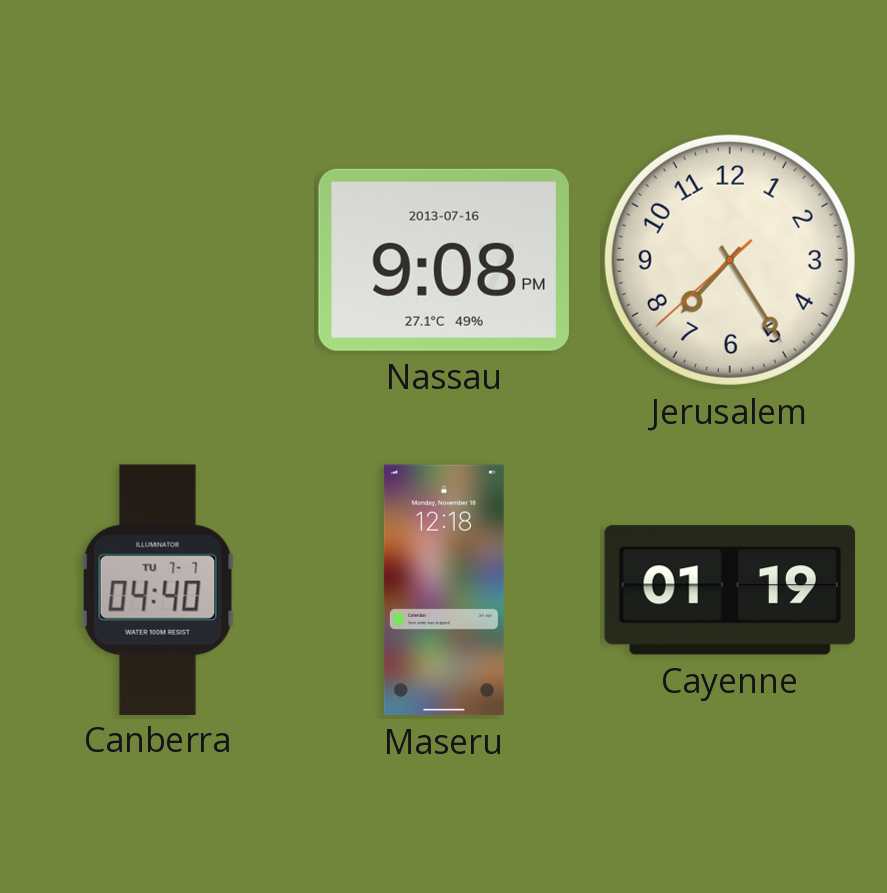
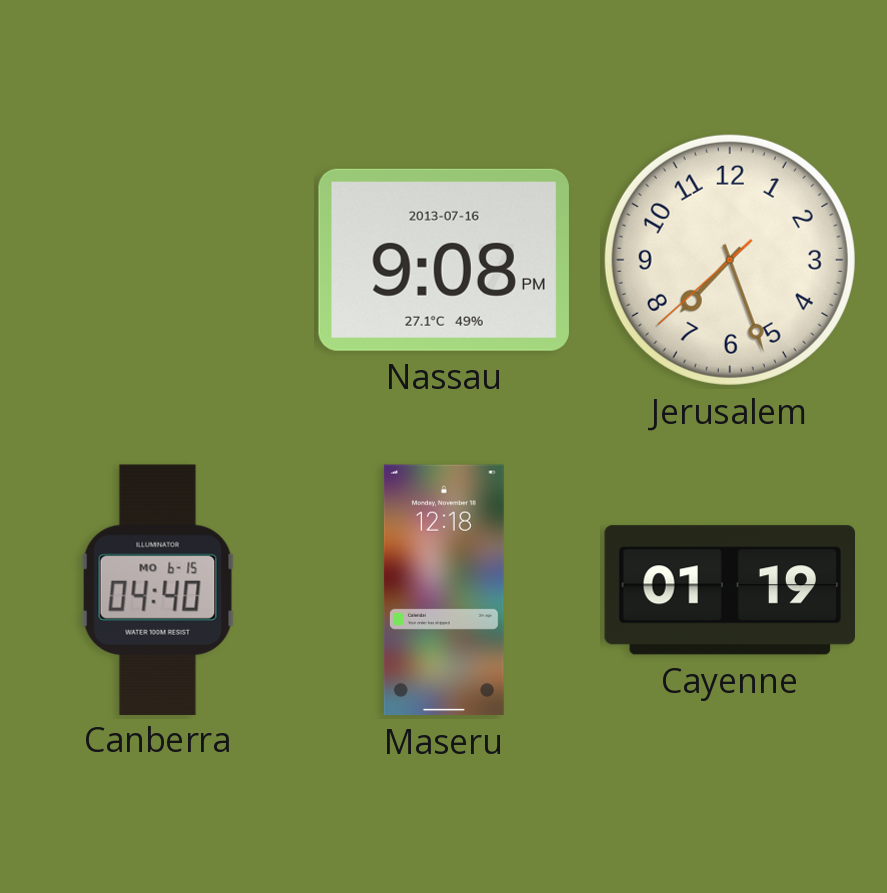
Jerusalem: 7:24 -> 7:26
Canberra date: TU 7-7 -> MO 6-15
